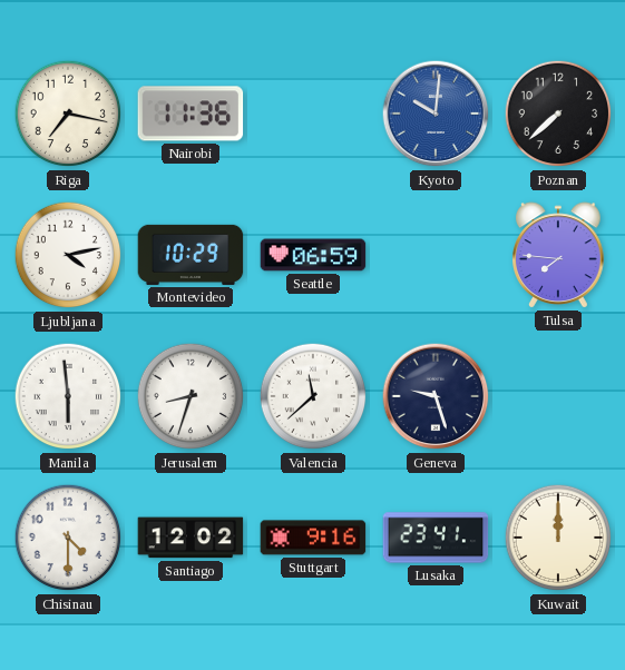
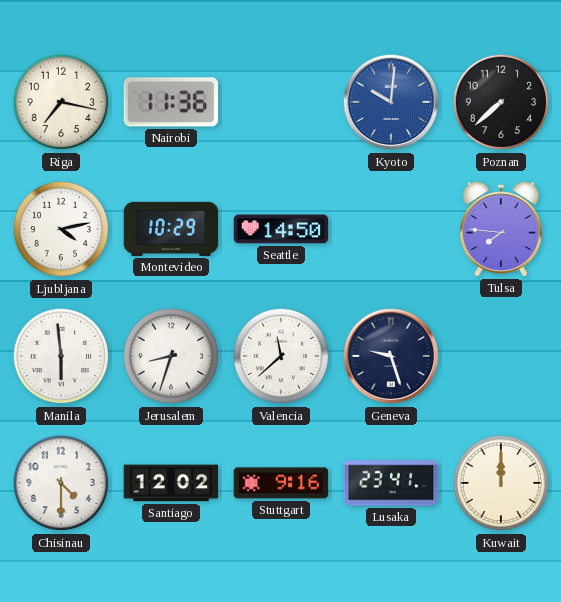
Seattle: 06:59 -> 14:50
